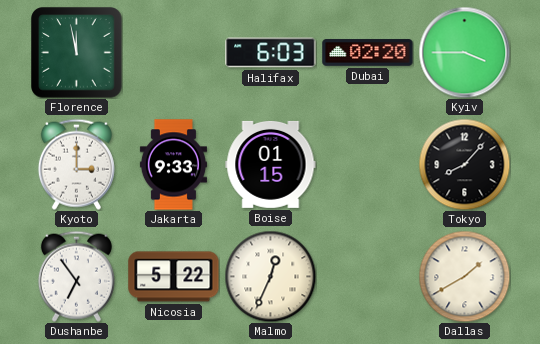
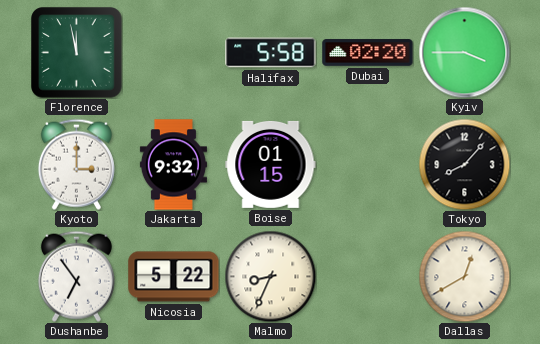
Halifax: 6:03 -> 5:58
Jakarta: 9:33 -> 9:32
Malmo: 12:34 -> 8:34
Dallas: 1:40 -> 12:40
